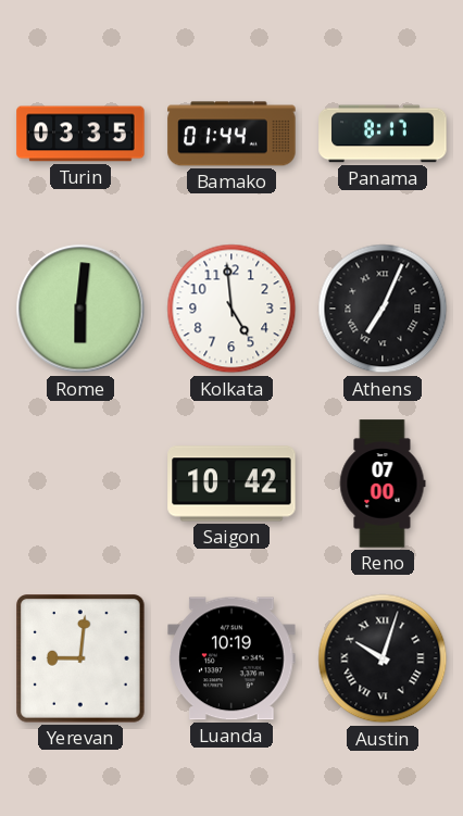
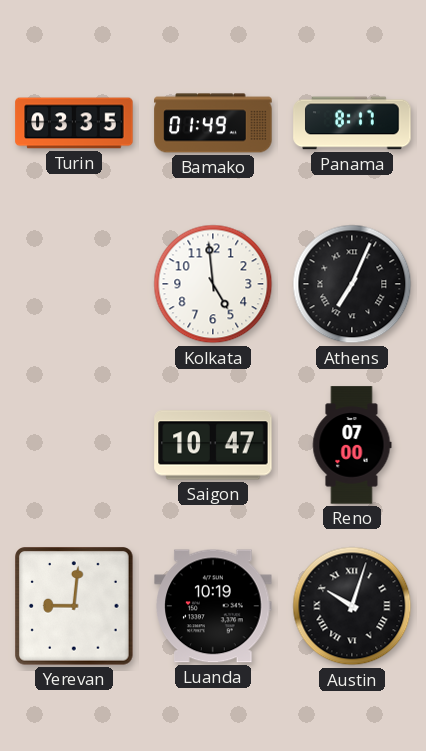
Bamako: 01:44 -> 01:49
Rome: 6:01 -> none
Saigon: 10:42 -> 10:47
